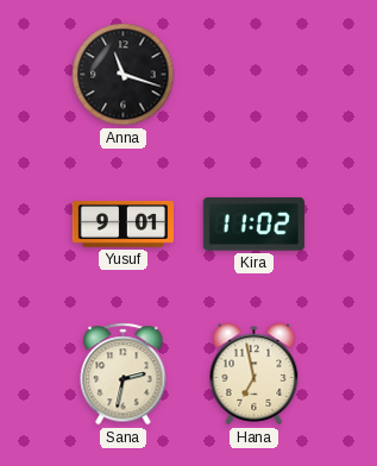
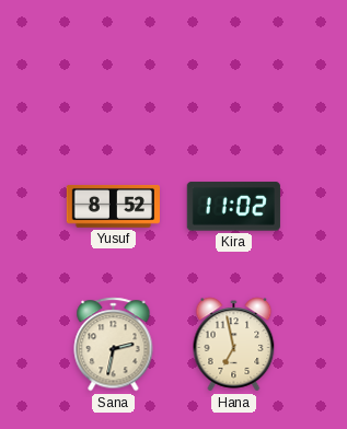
Anna: 11:18 -> none
Yusuf: 9:01 -> 8:52
